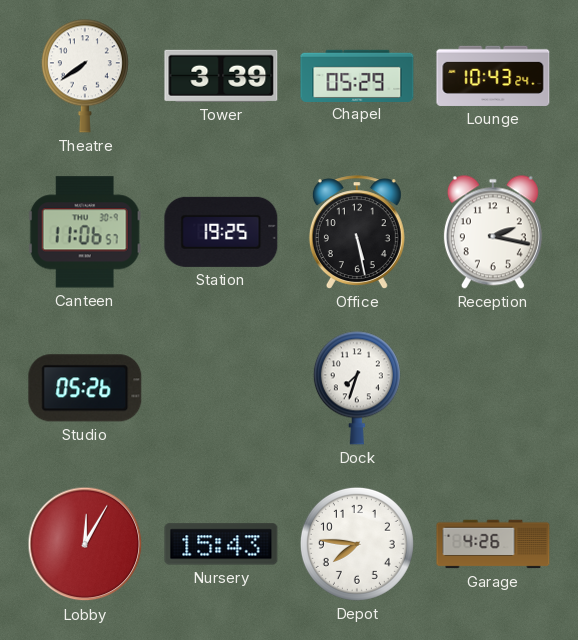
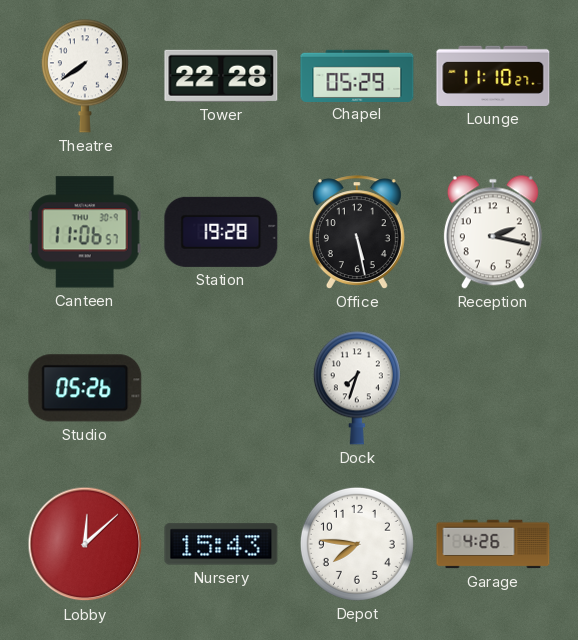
Tower: 3:39 -> 22:28
Lounge: 10:43 -> 11:10
Station: 19:25 -> 19:28
Lobby: 12:05 -> 12:08
